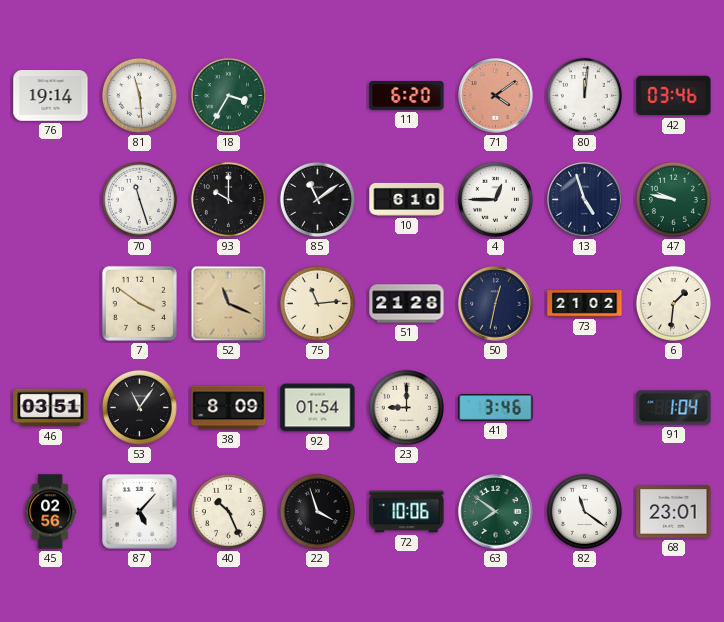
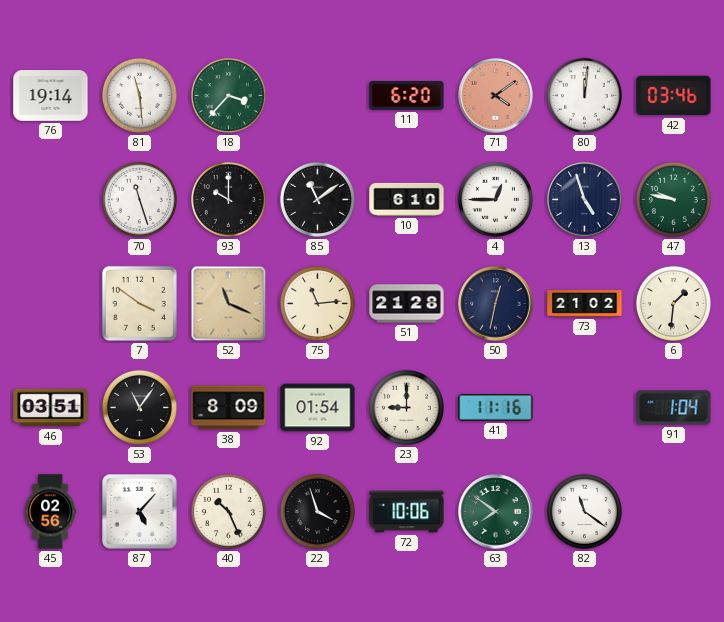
18: 3:35 -> 3:37
41: 3:46 -> 11:16
68: 23:01 -> none
